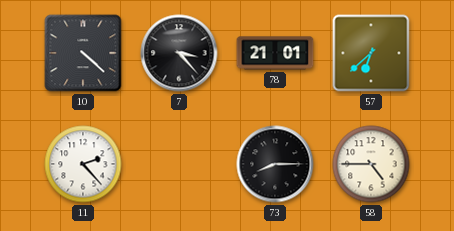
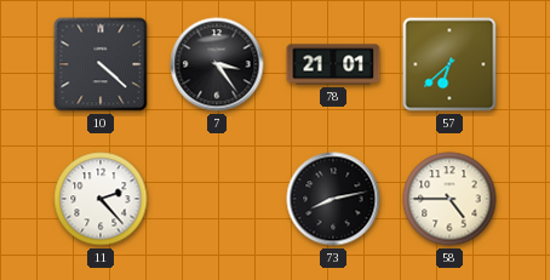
7: 3:23 -> 3:24
73: 8:15 -> 8:13
